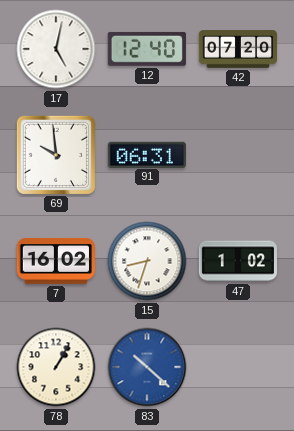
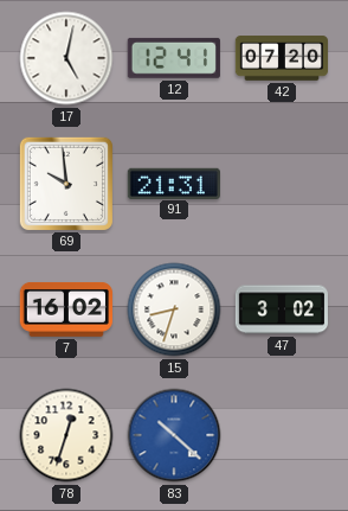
12: 12:40 -> 12:41
91: 06:31 -> 21:31
47: 1:02 -> 3:02
78: 1:05 -> 12:33
